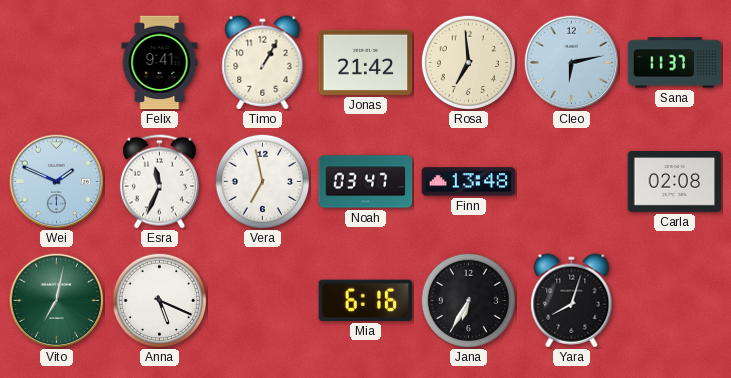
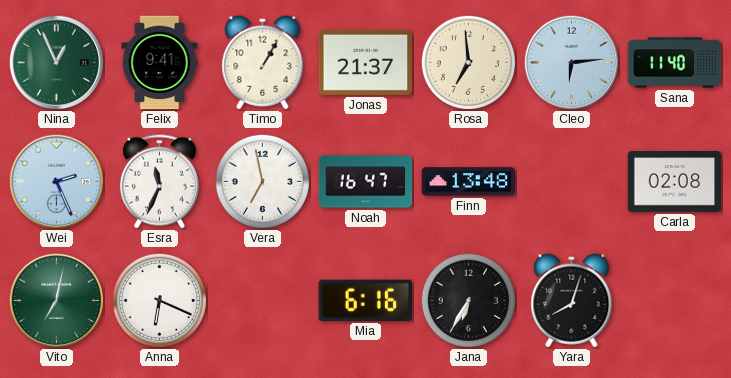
Nina: none -> 12:56
Jonas: 21:42 -> 21:37
Cleo: 6:13 -> 6:14
Sana: 11:37 -> 11:40
Wei: 1:49 -> 2:26
Noah: 03:47 -> 16:47
Anna: 5:19 -> 6:19
